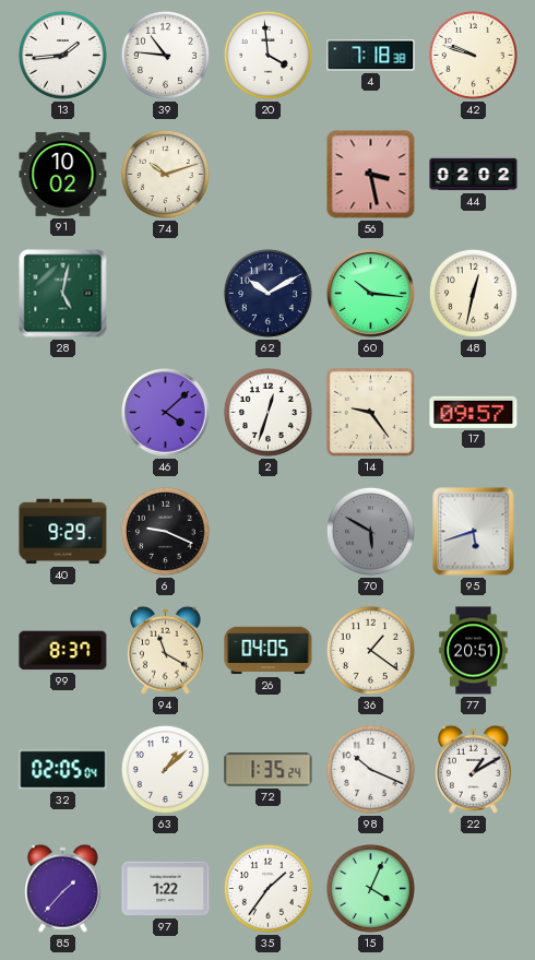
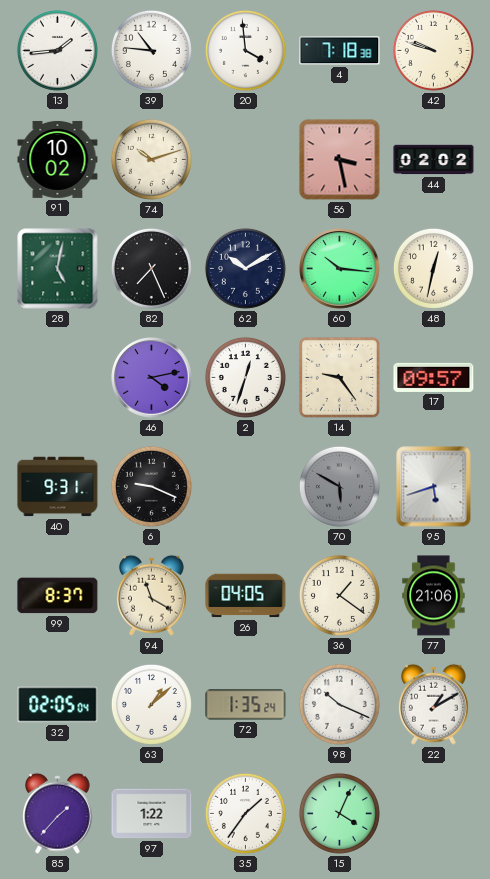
82: none -> 7:26
46: 4:08 -> 4:13
40: 9:29 -> 9:31
77: 20:51 -> 21:06
